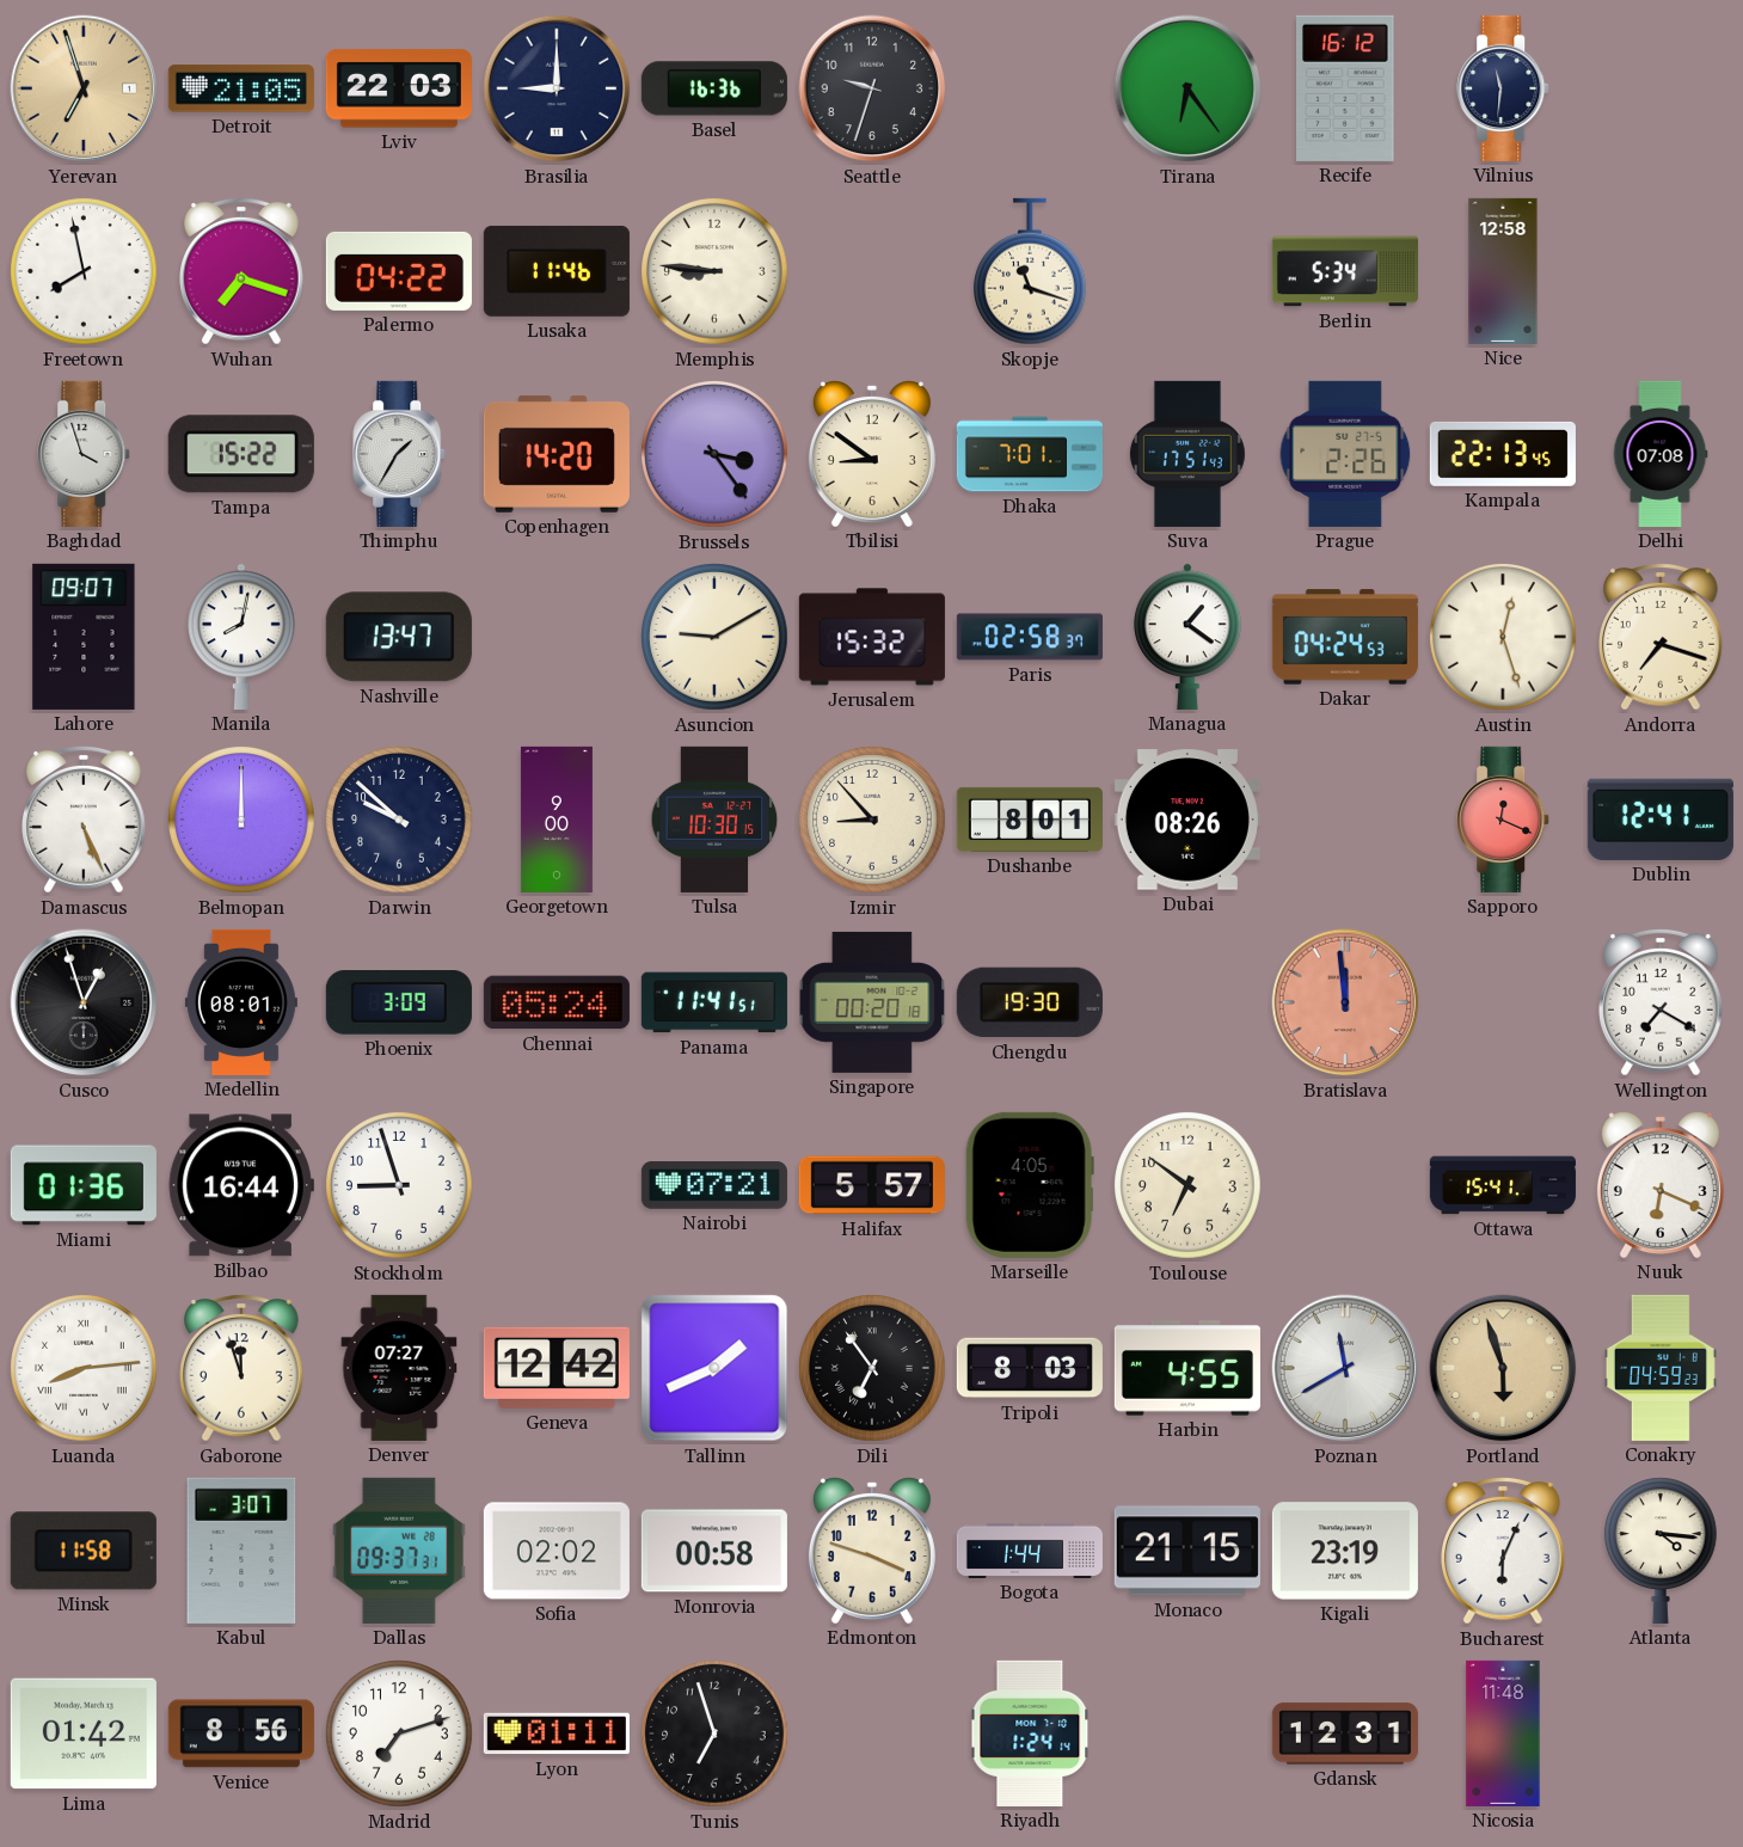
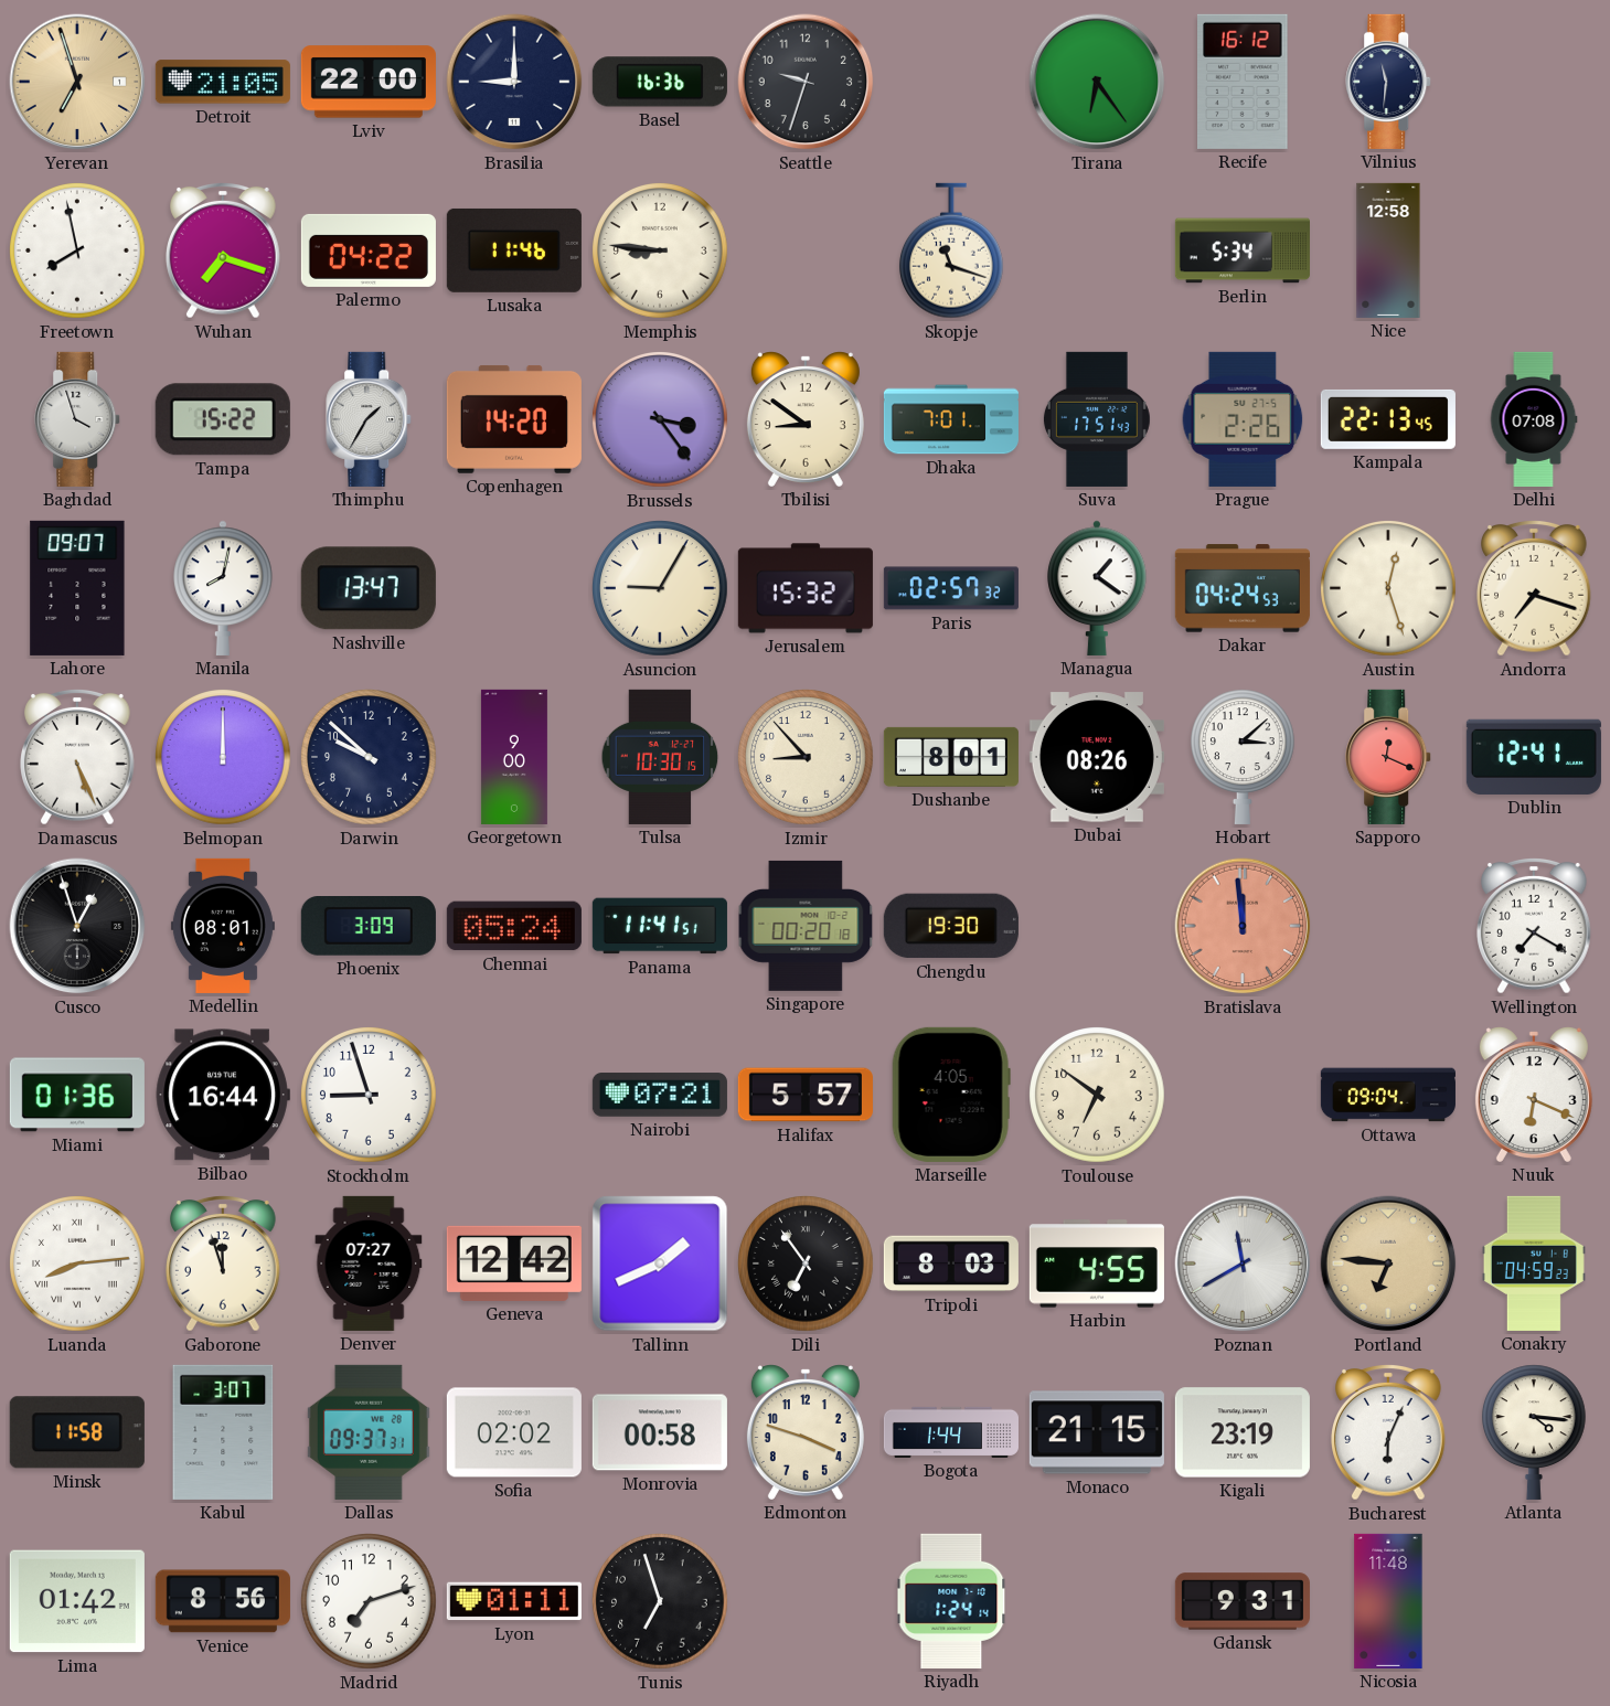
Lviv: 22:03 -> 22:00
Asuncion: 9:10 -> 9:05
Paris: 02:58 -> 02:57
Hobart: none -> 3:08
Ottawa: 15:41 -> 09:04
Portland: 5:57 -> 6:46
Gdansk: 12:31 -> 9:31
